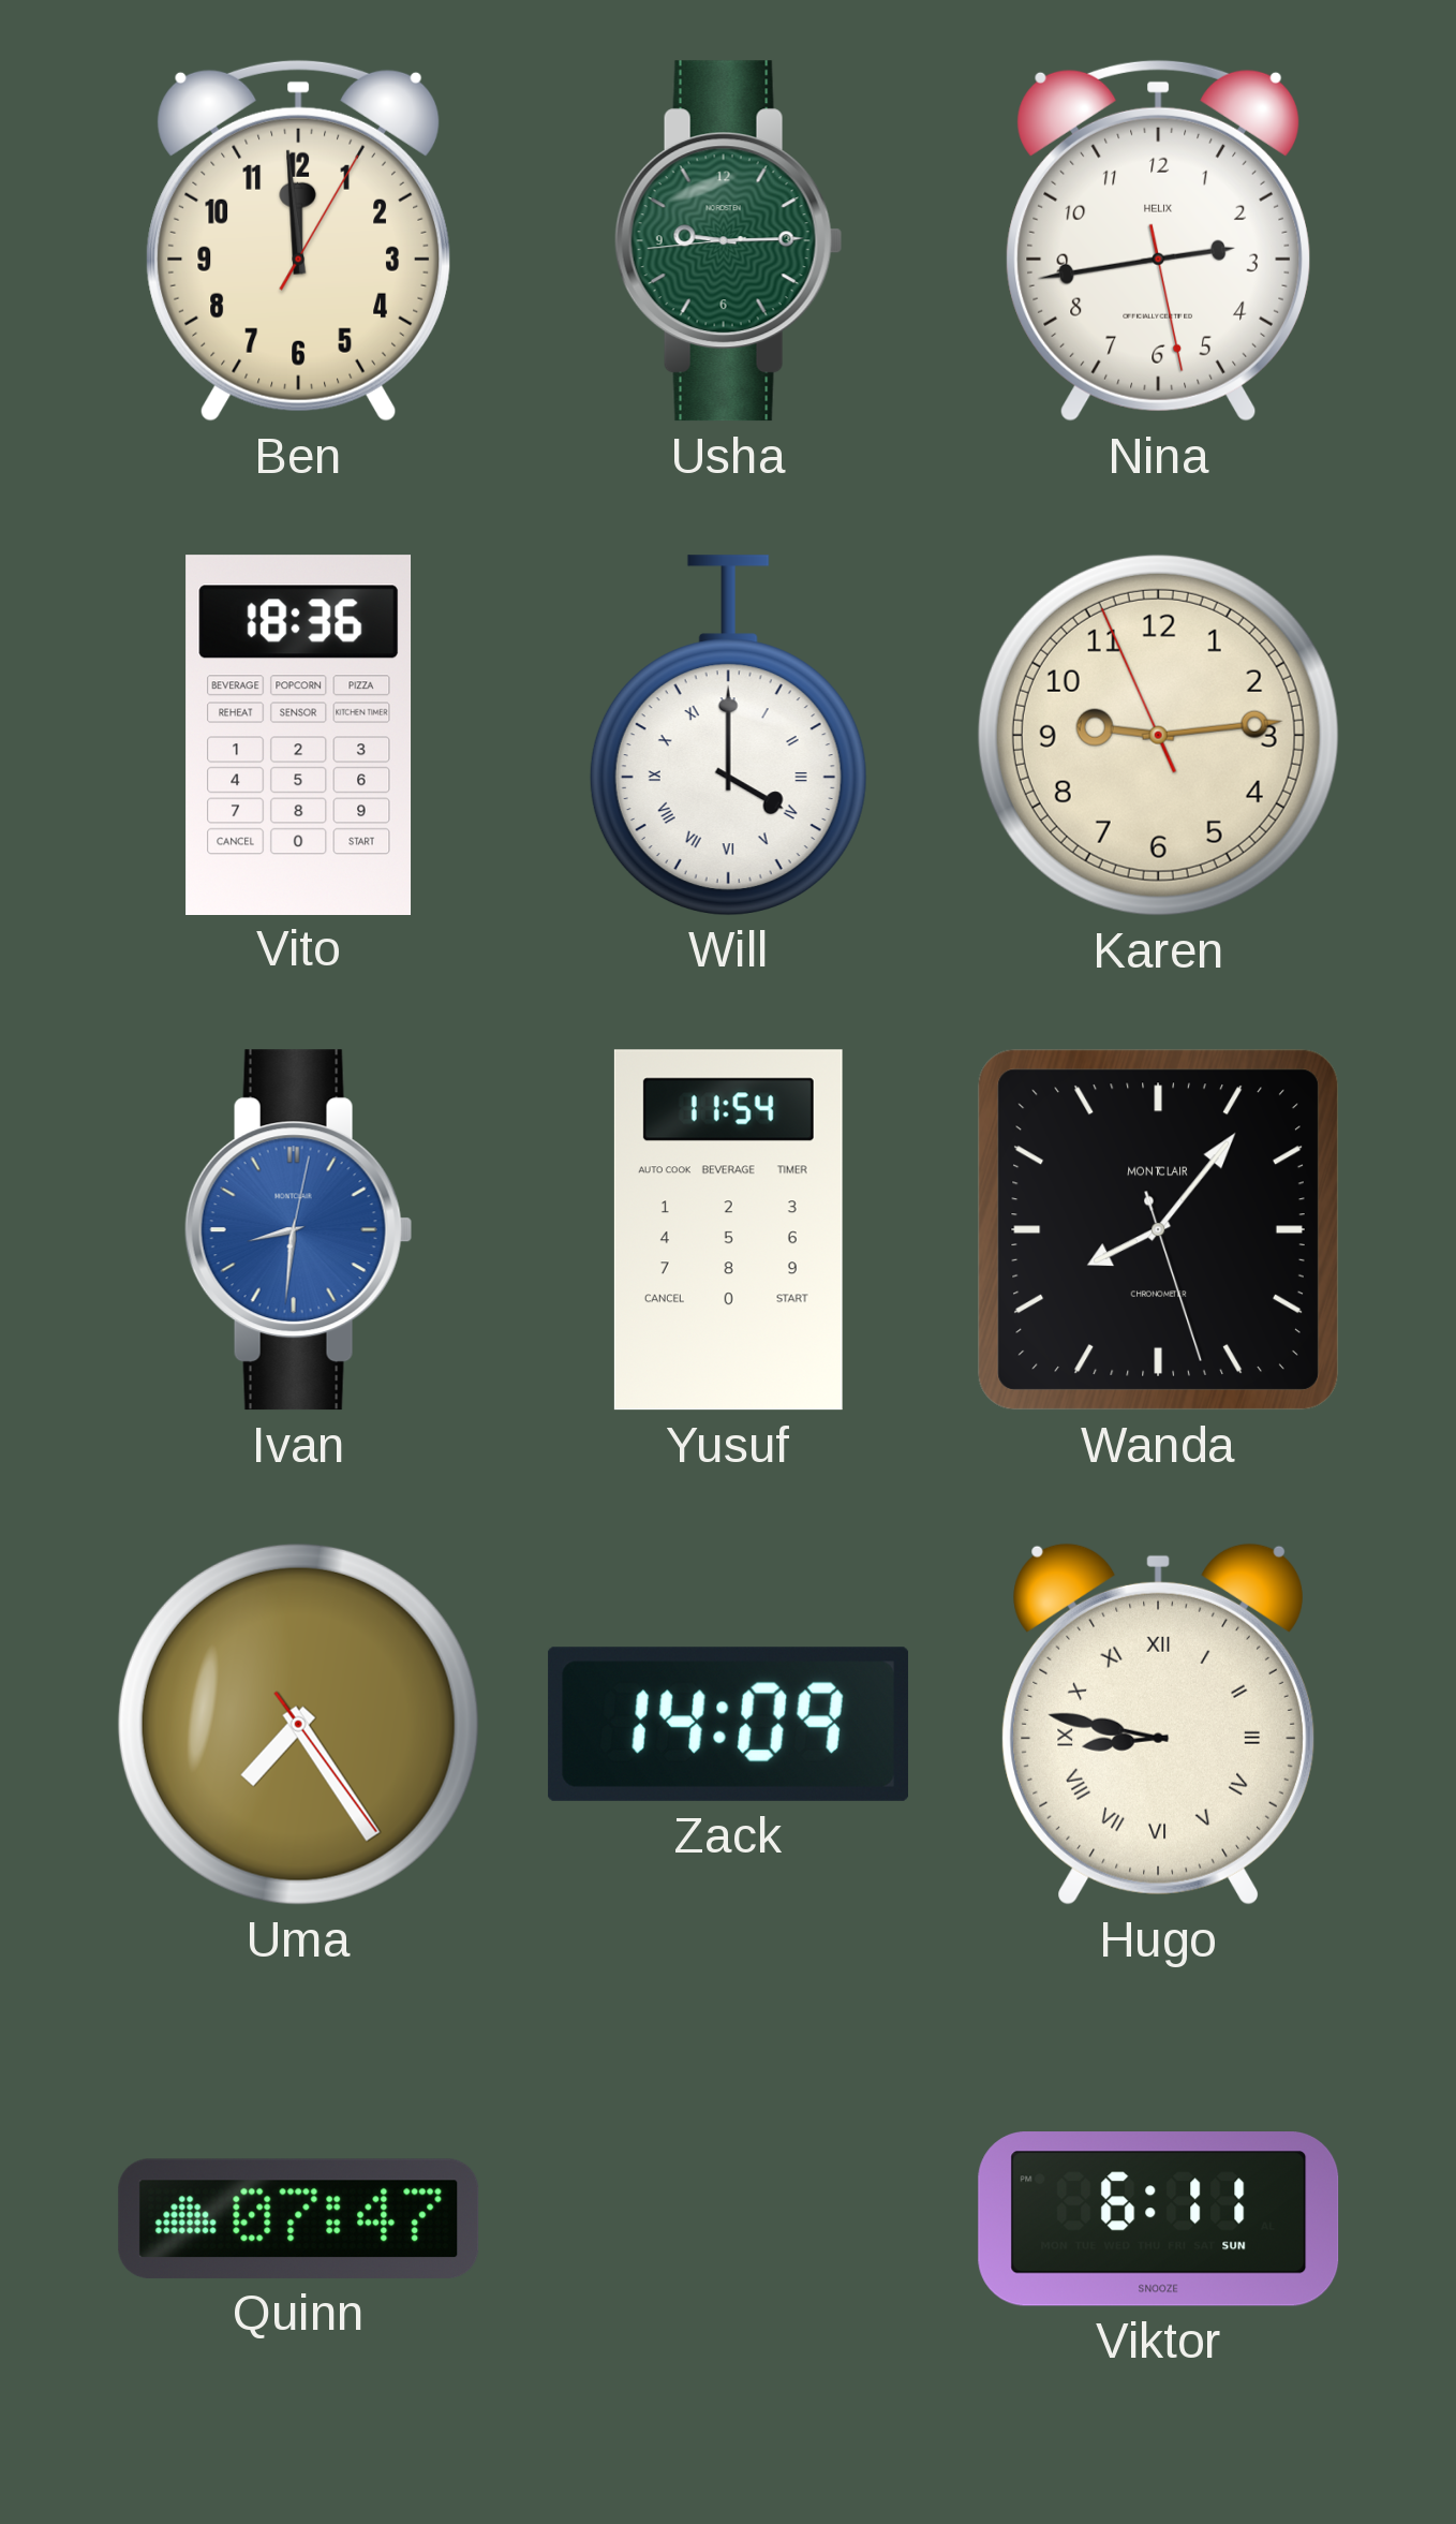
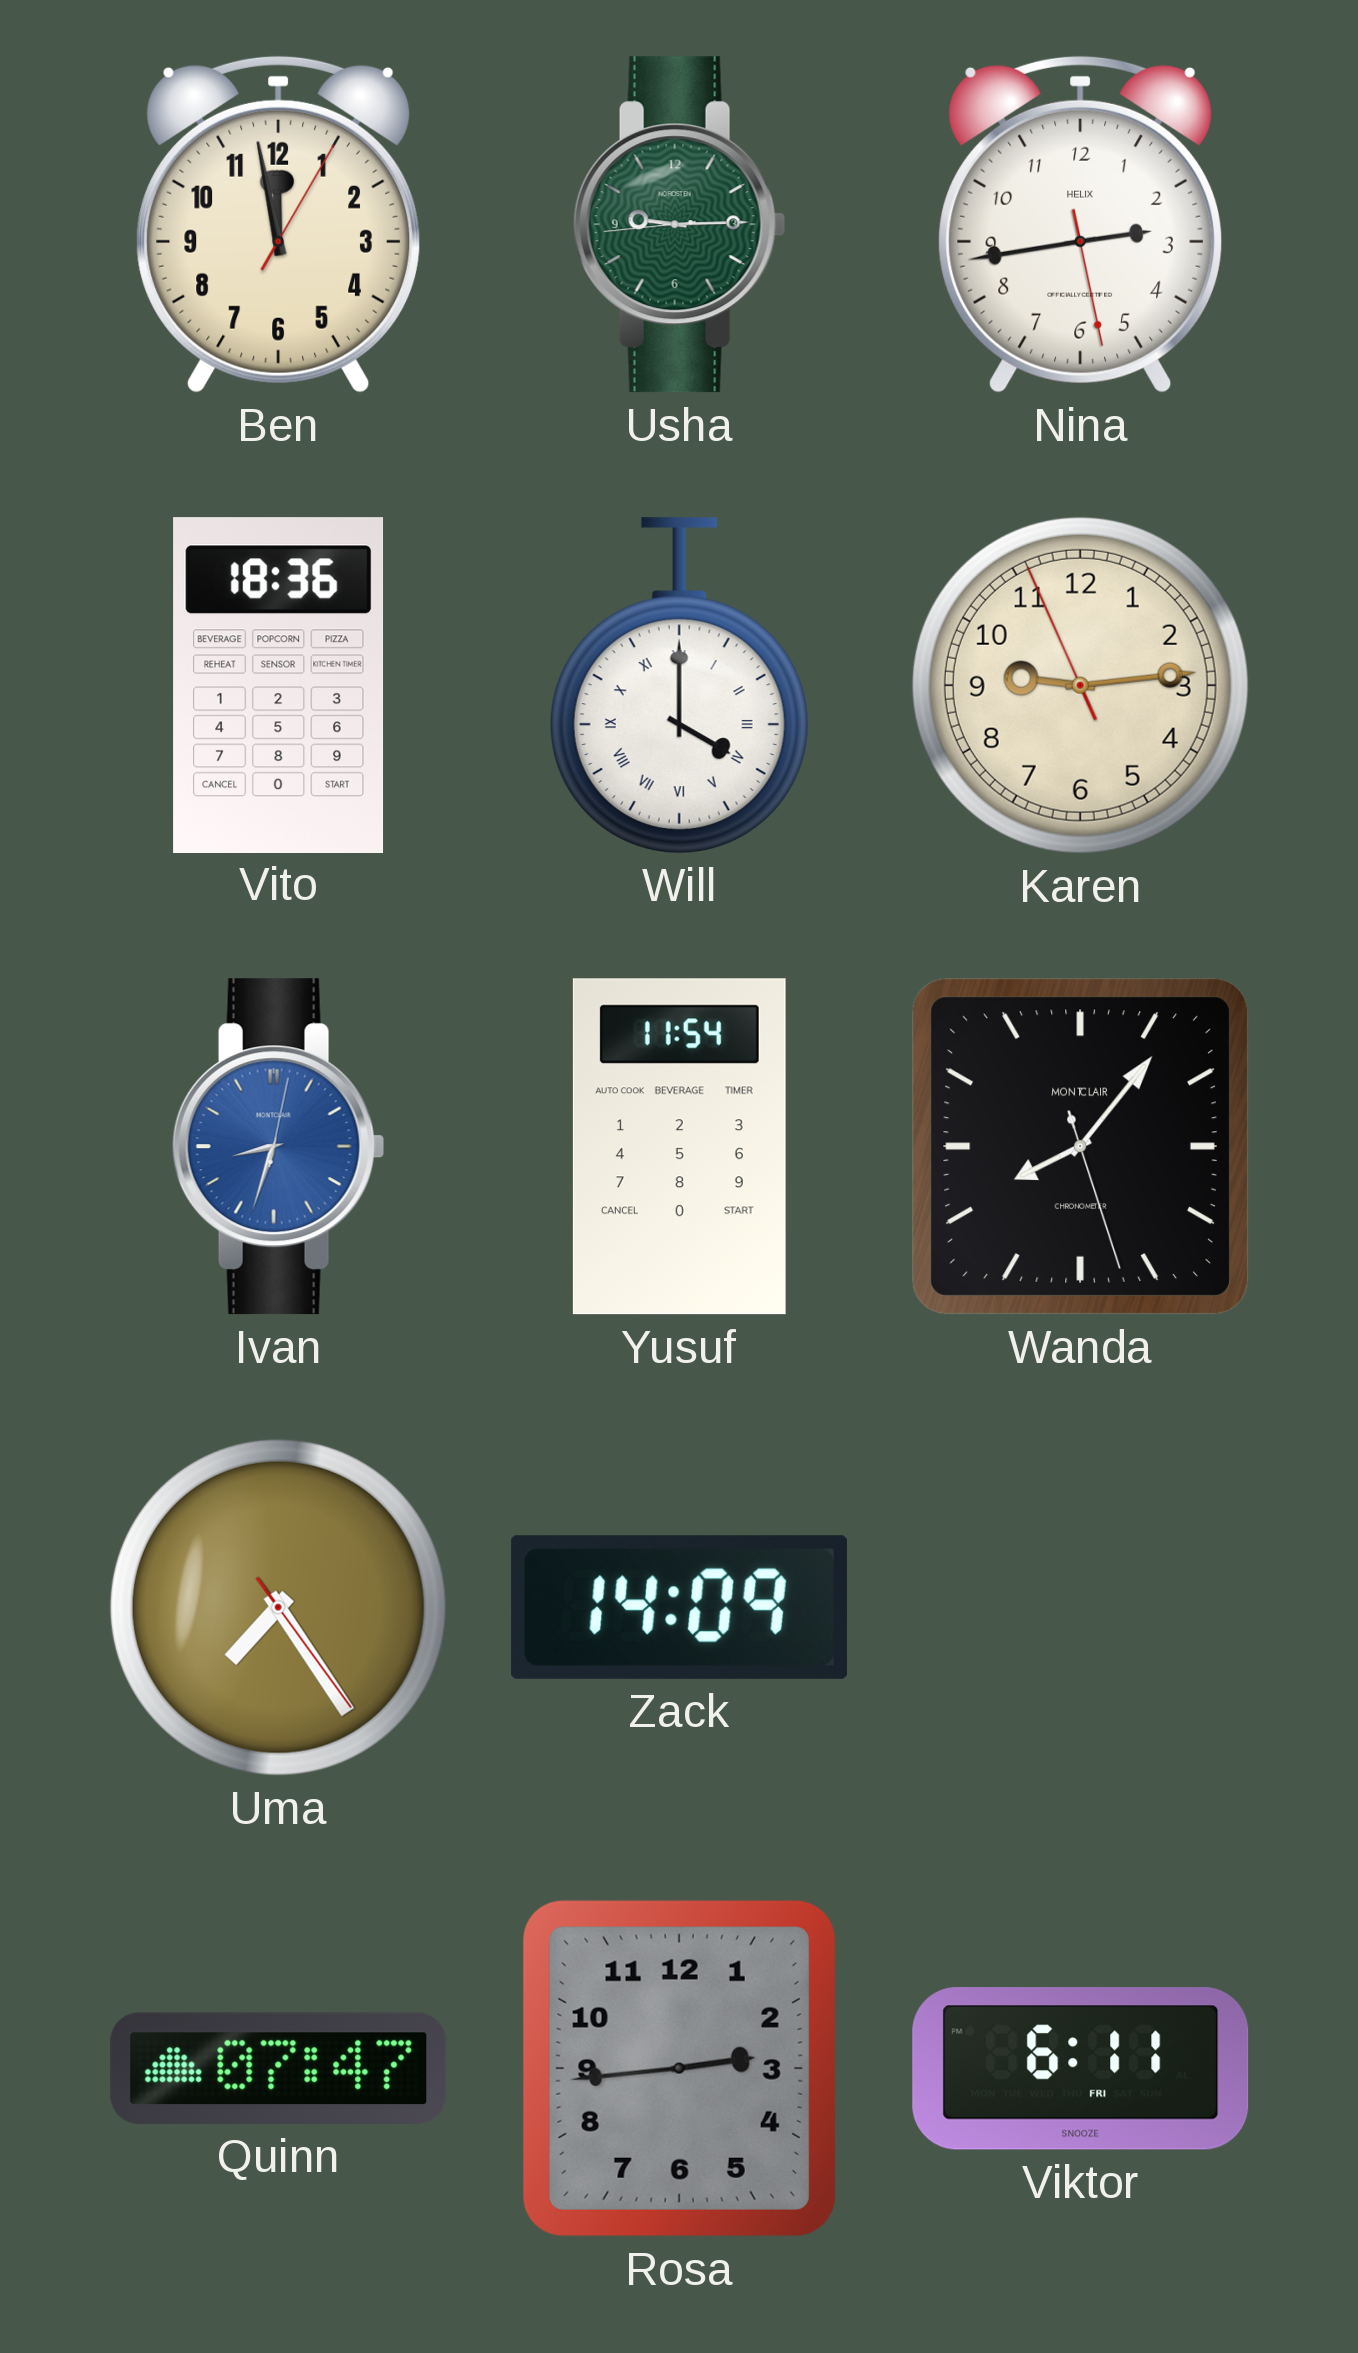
Ben: 11:59 -> 11:58
Ivan: 8:31 -> 8:33
Hugo: 8:47 -> none
Rosa: none -> 2:44
Viktor date: SUN -> FRI
